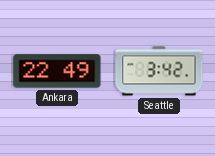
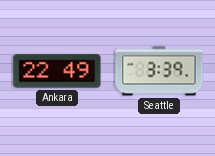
Seattle: 3:42 -> 3:39
